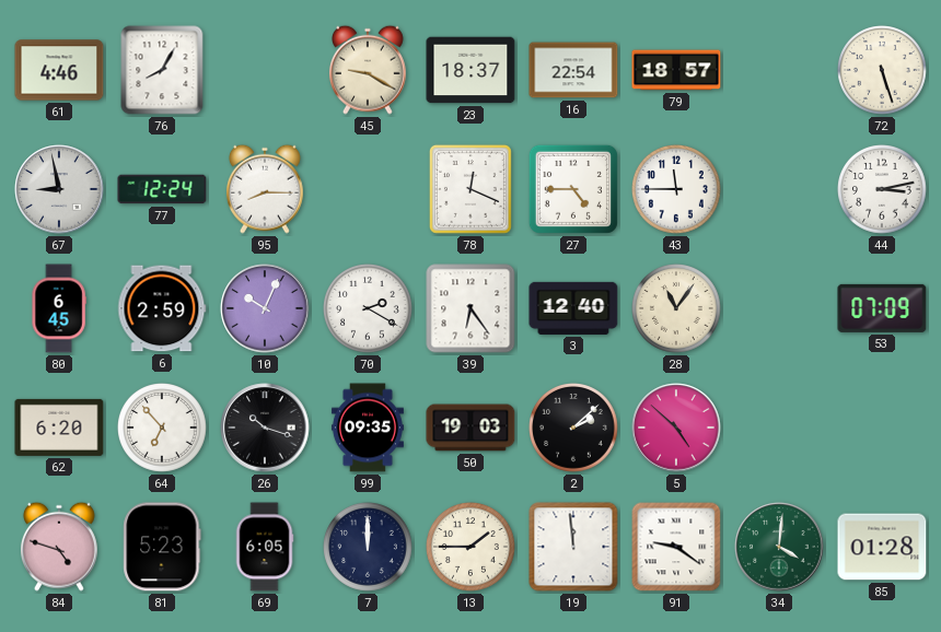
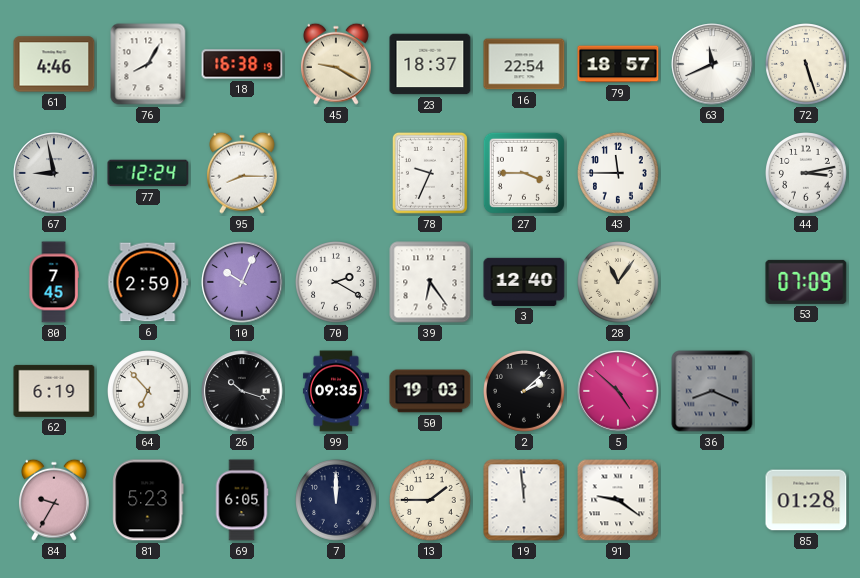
18: none -> 16:38
63: none -> 11:41
78: 12:19 -> 9:34
27: 4:45 -> 3:45
80: 6:45 -> 7:45
62: 6:20 -> 6:19
36: none -> 8:19
84: 4:48 -> 9:35
34: 4:01 -> none
